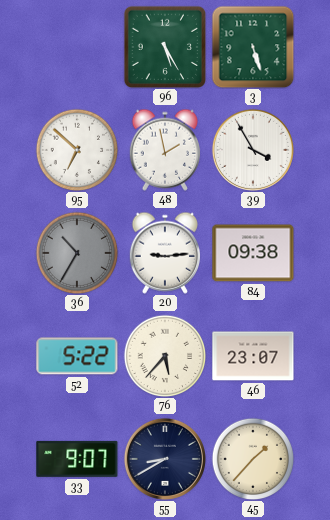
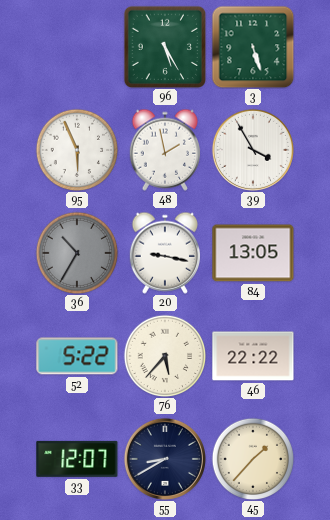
95: 6:52 -> 5:56
20: 9:14 -> 9:17
84: 09:38 -> 13:05
46: 23:07 -> 22:22
33: 9:07 -> 12:07
